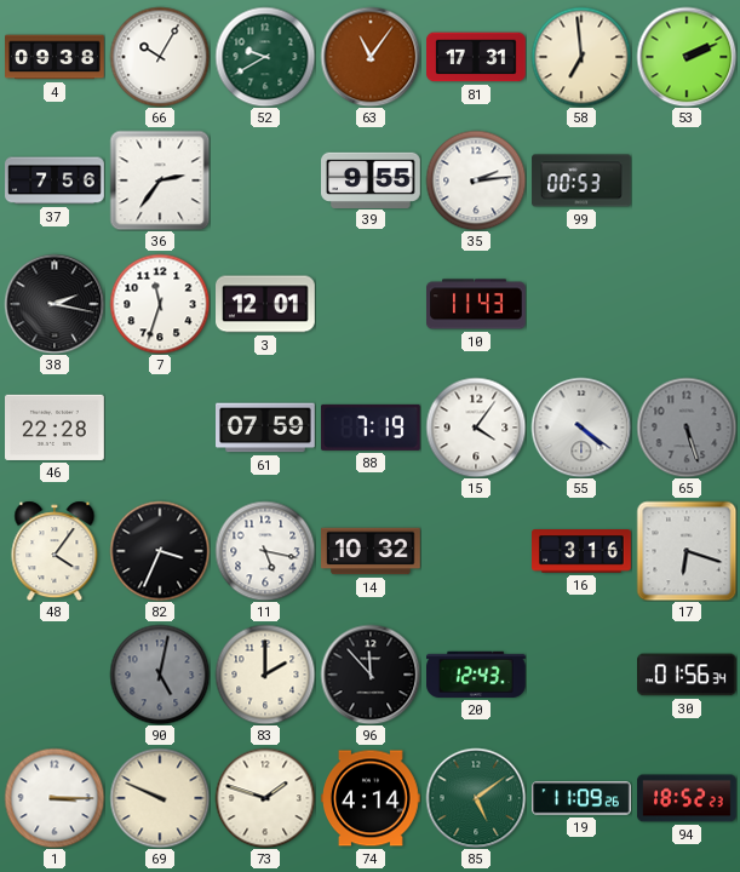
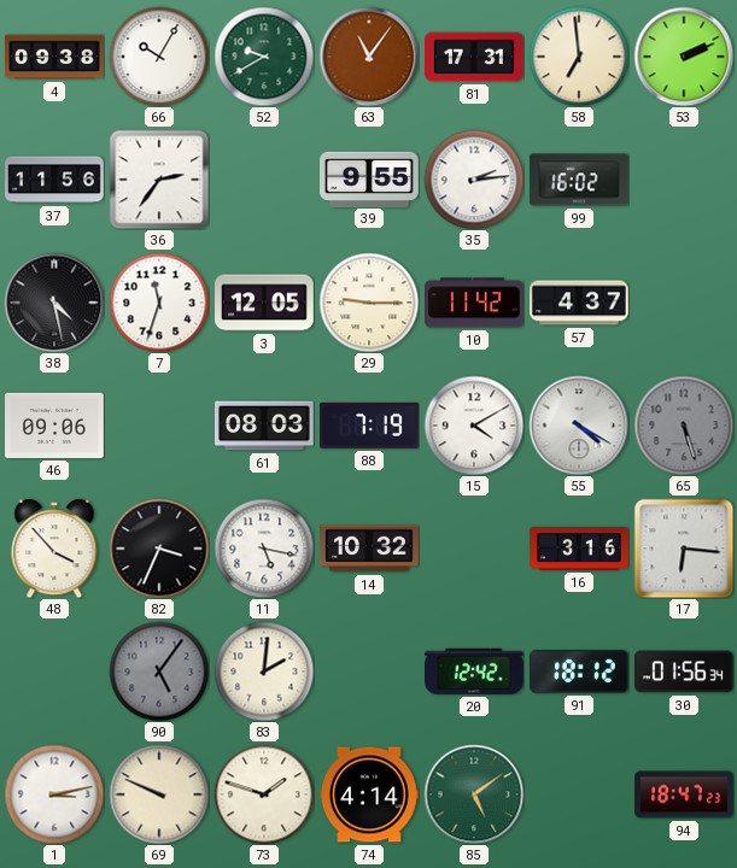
37: 7:56 -> 11:56
99: 00:53 -> 16:02
38: 2:17 -> 4:28
3: 12:01 -> 12:05
29: none -> 9:15
10: 11:43 -> 11:42
57: none -> 4:37
46: 22:28 -> 09:06
61: 07:59 -> 08:03
15: 4:06 -> 4:10
55: 4:21 -> 4:20
48: 4:06 -> 3:53
17: 6:18 -> 6:16
90: 5:02 -> 5:06
83: 2:00 -> 2:01
96: 11:53 -> none
20: 12:43 -> 12:42
91: none -> 18:12
1: 3:15 -> 3:13
19: 11:09 -> none
94: 18:52 -> 18:47
